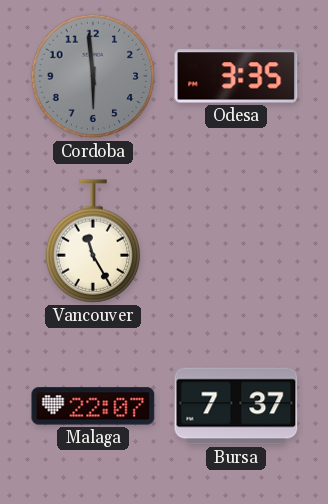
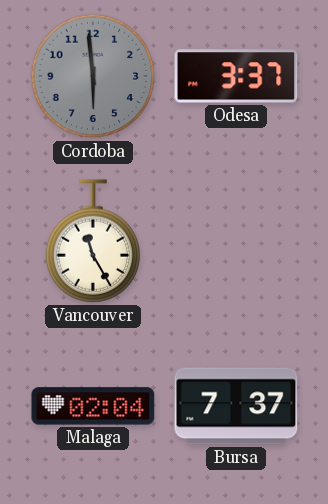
Odesa: 3:35 -> 3:37
Malaga: 22:07 -> 02:04
